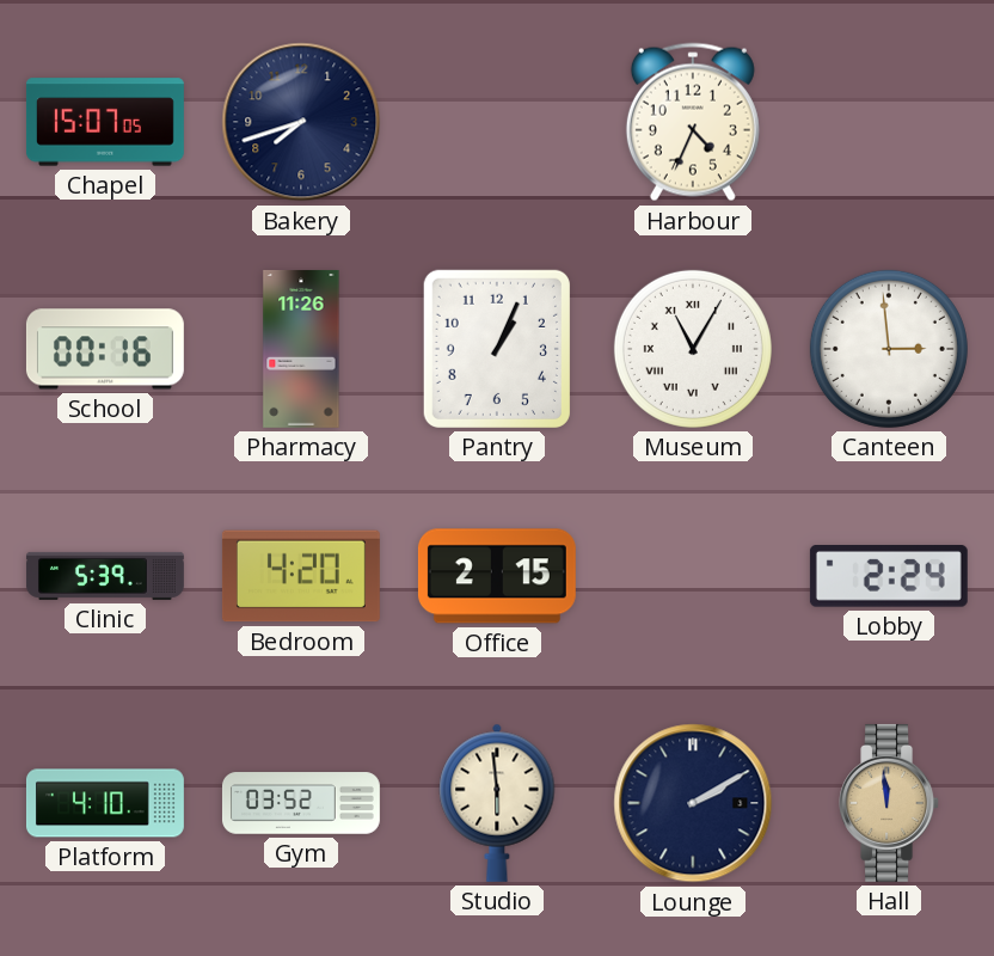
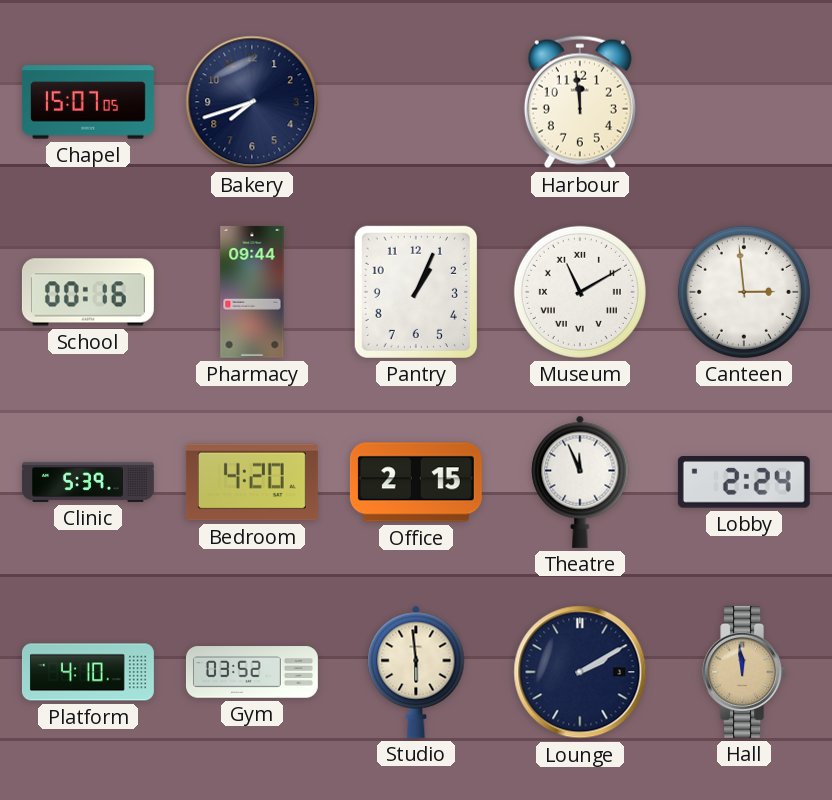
Harbour: 4:34 -> 11:59
Pharmacy: 11:26 -> 09:44
Museum: 11:05 -> 11:10
Theatre: none -> 11:56
